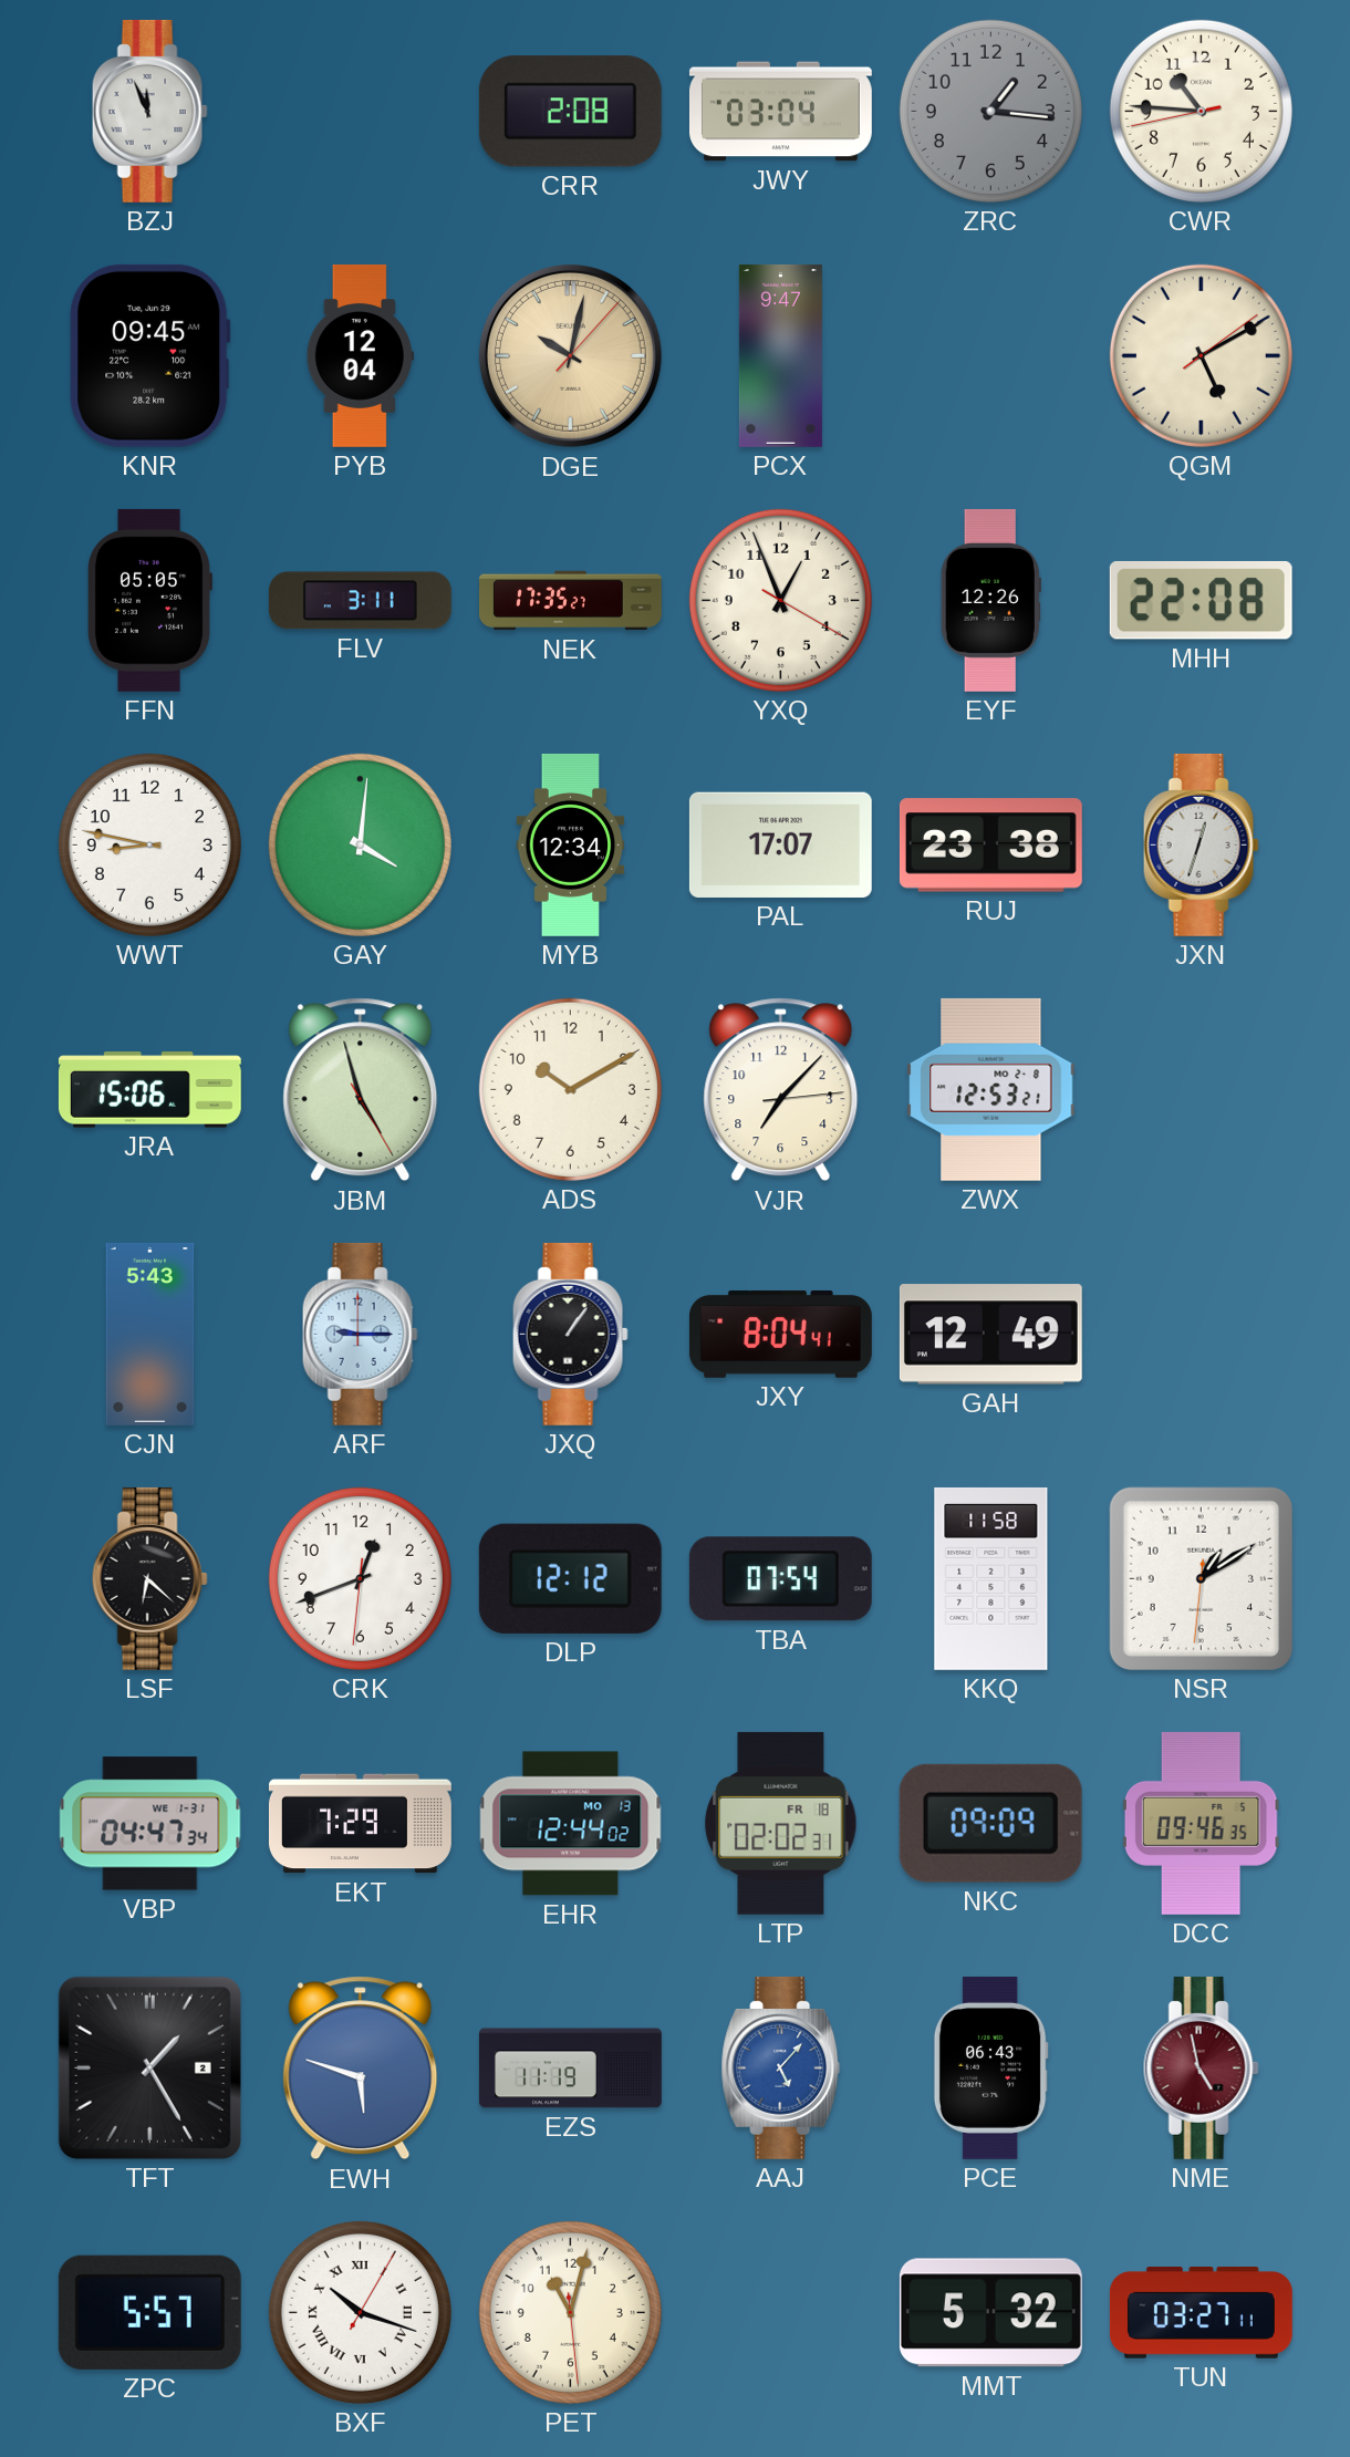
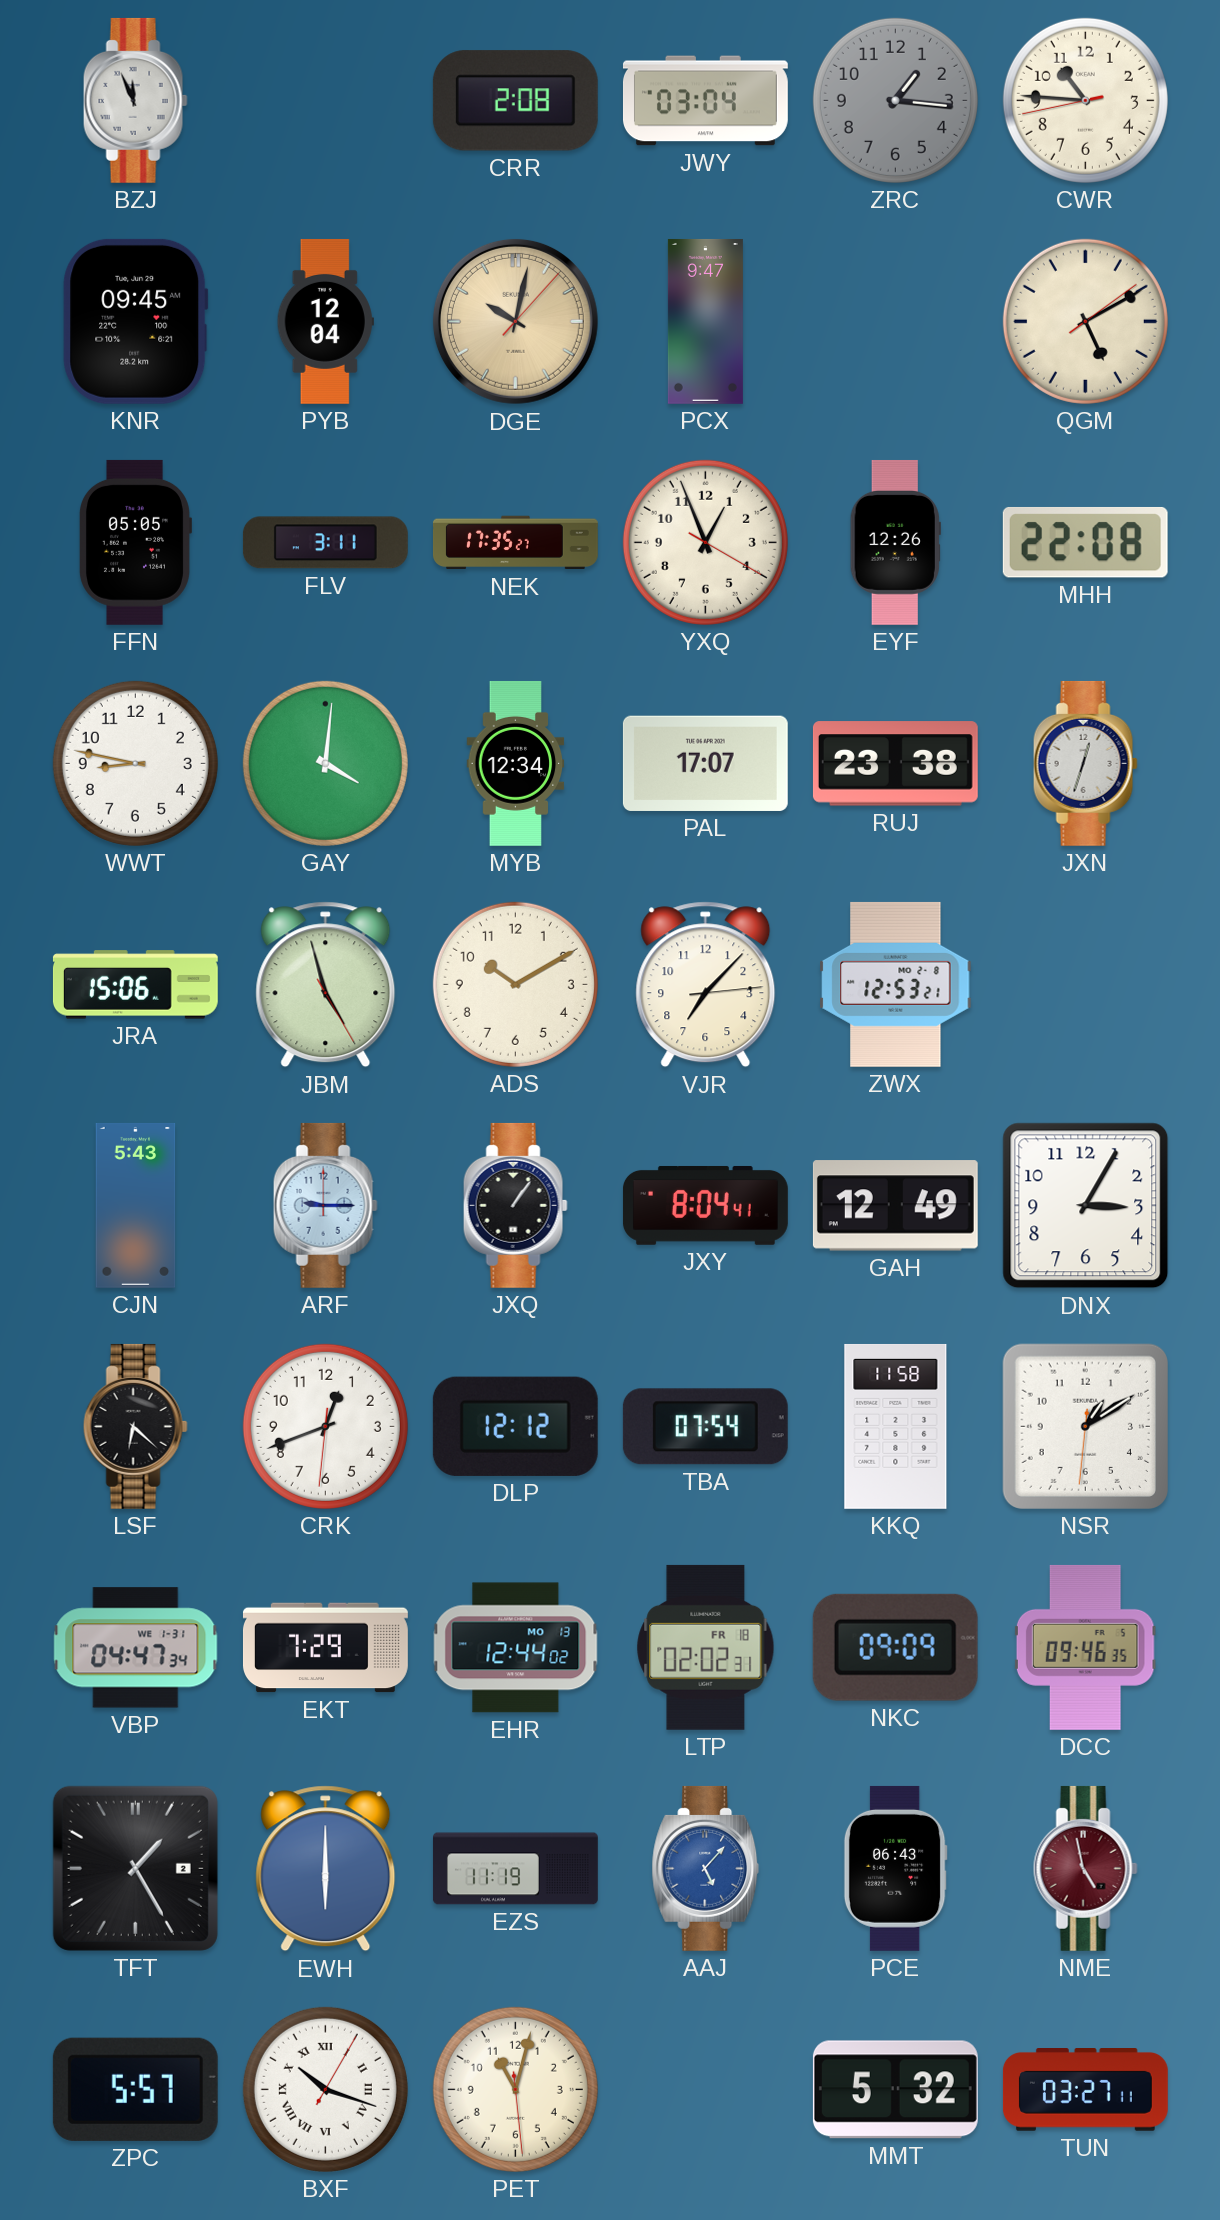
DNX: none -> 3:05
EWH: 5:48 -> 6:00
